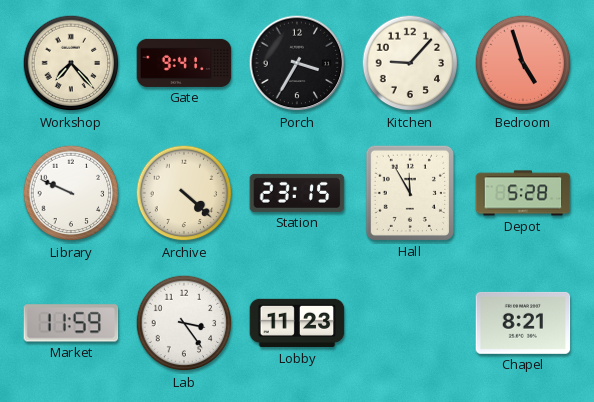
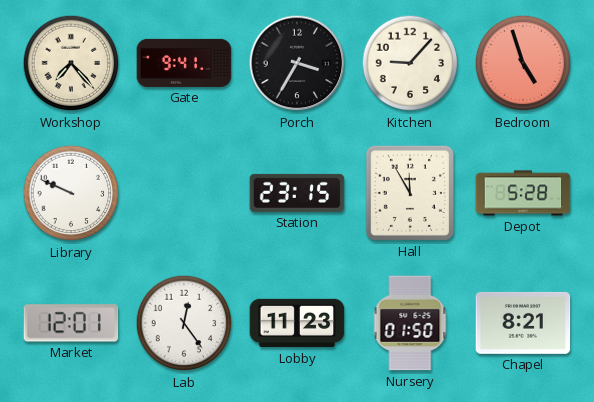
Archive: 4:22 -> none
Market: 11:59 -> 12:01
Lab: 3:24 -> 12:24
Nursery: none -> 01:50
